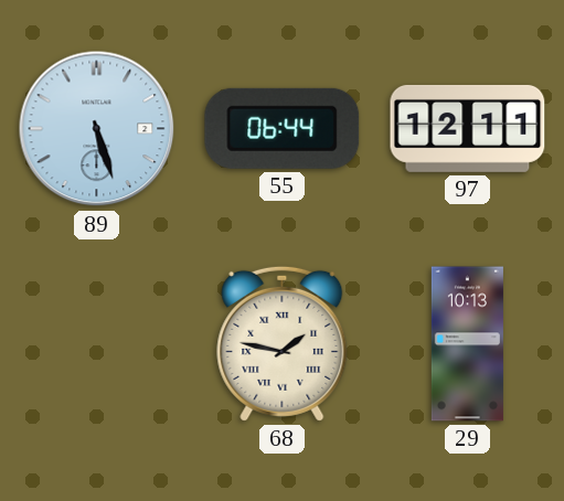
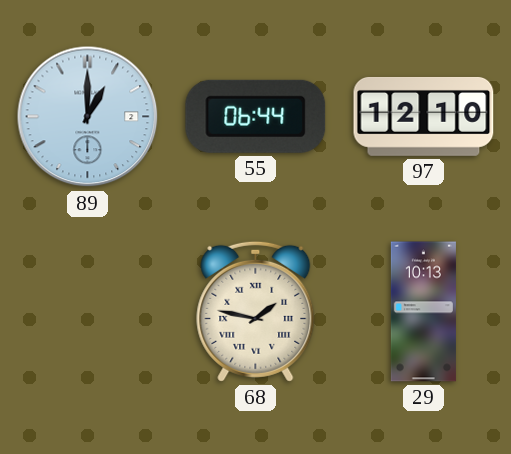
89: 5:27 -> 1:00
97: 12:11 -> 12:10
